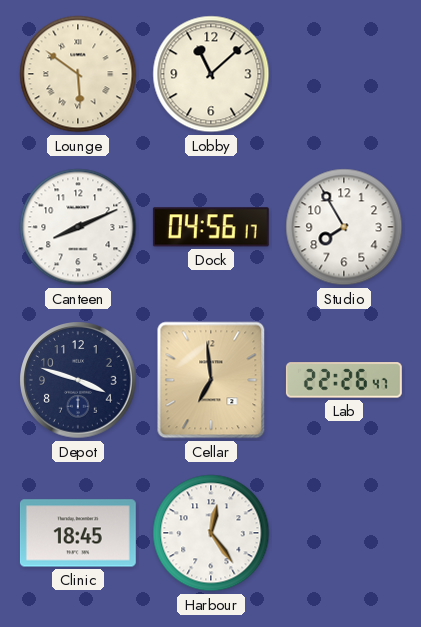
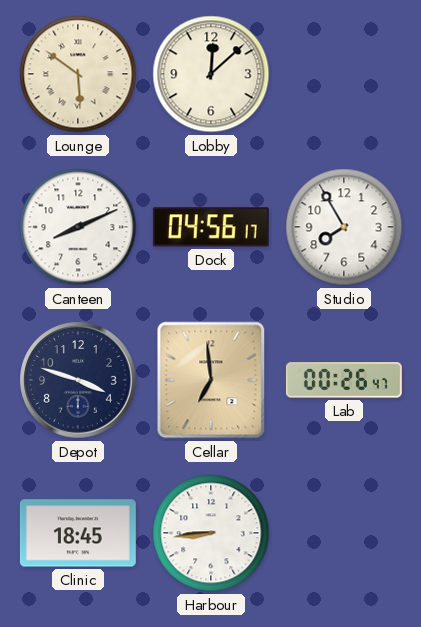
Lobby: 11:08 -> 12:08
Lab: 22:26 -> 00:26
Harbour: 12:24 -> 8:44
